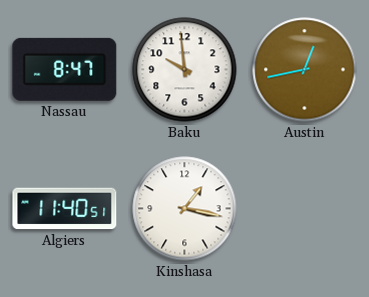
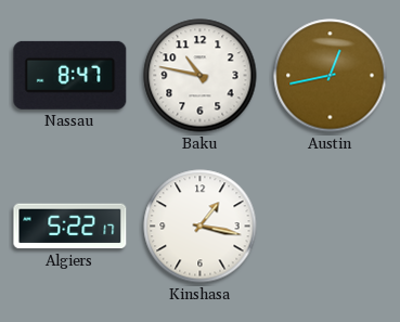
Baku: 9:59 -> 10:47
Algiers: 11:40 -> 5:22
